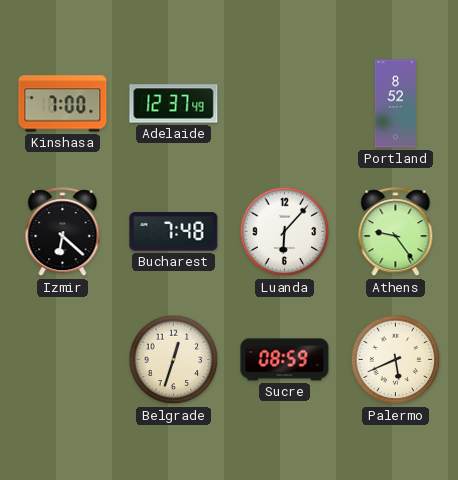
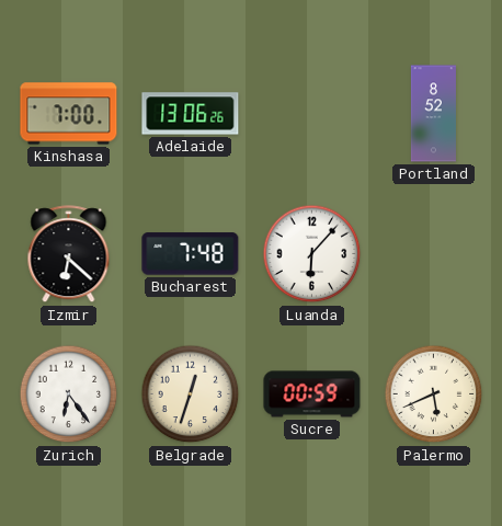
Adelaide: 12:37 -> 13:06
Athens: 9:24 -> none
Zurich: none -> 6:24
Sucre: 08:59 -> 00:59
